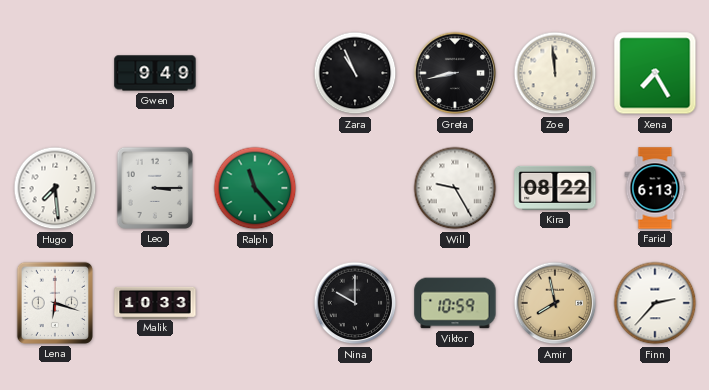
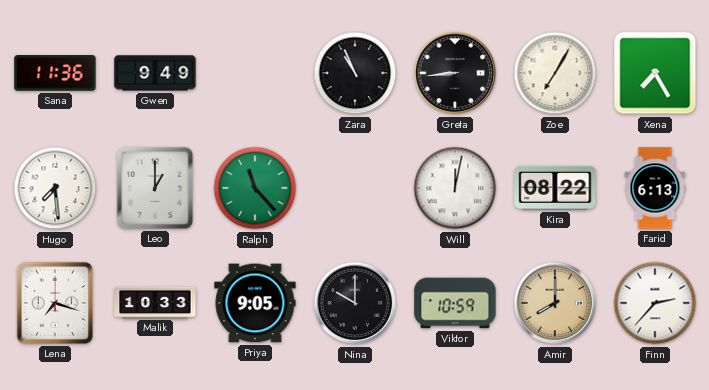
Sana: none -> 11:36
Greta: 8:43 -> 8:44
Zoe: 11:59 -> 7:05
Leo: 3:15 -> 1:00
Will: 9:25 -> 12:02
Lena: 6:18 -> 7:18
Priya: none -> 9:05
Amir: 7:58 -> 8:00
